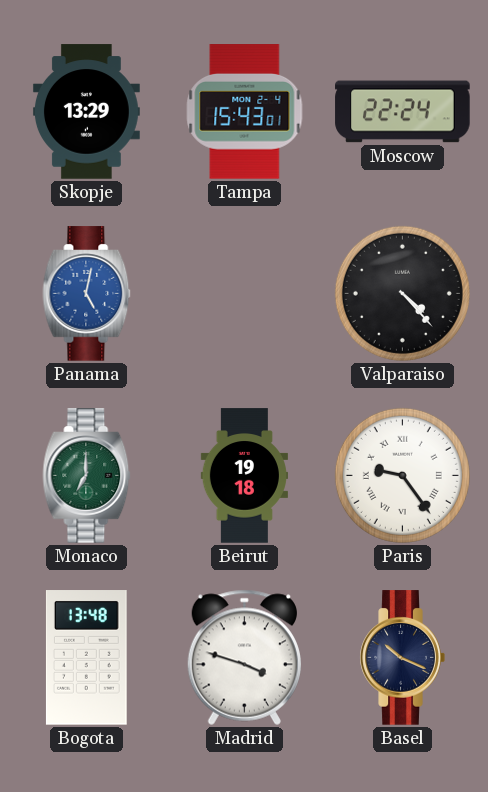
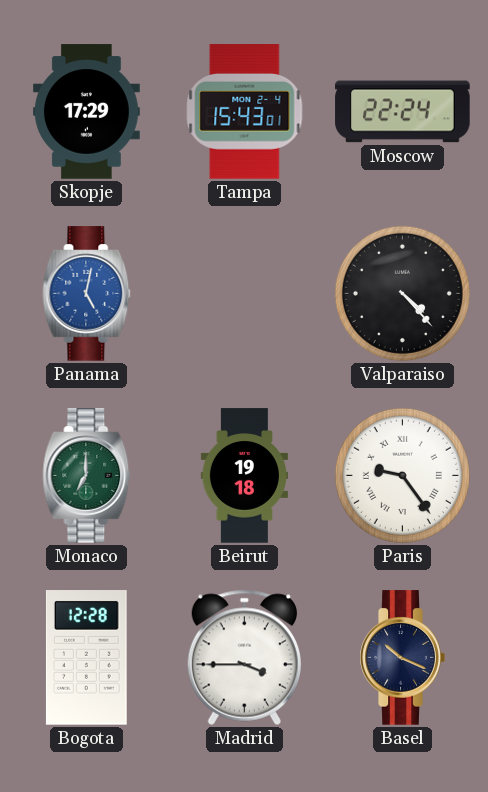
Skopje: 13:29 -> 17:29
Bogota: 13:48 -> 12:28
Madrid: 3:48 -> 3:45
